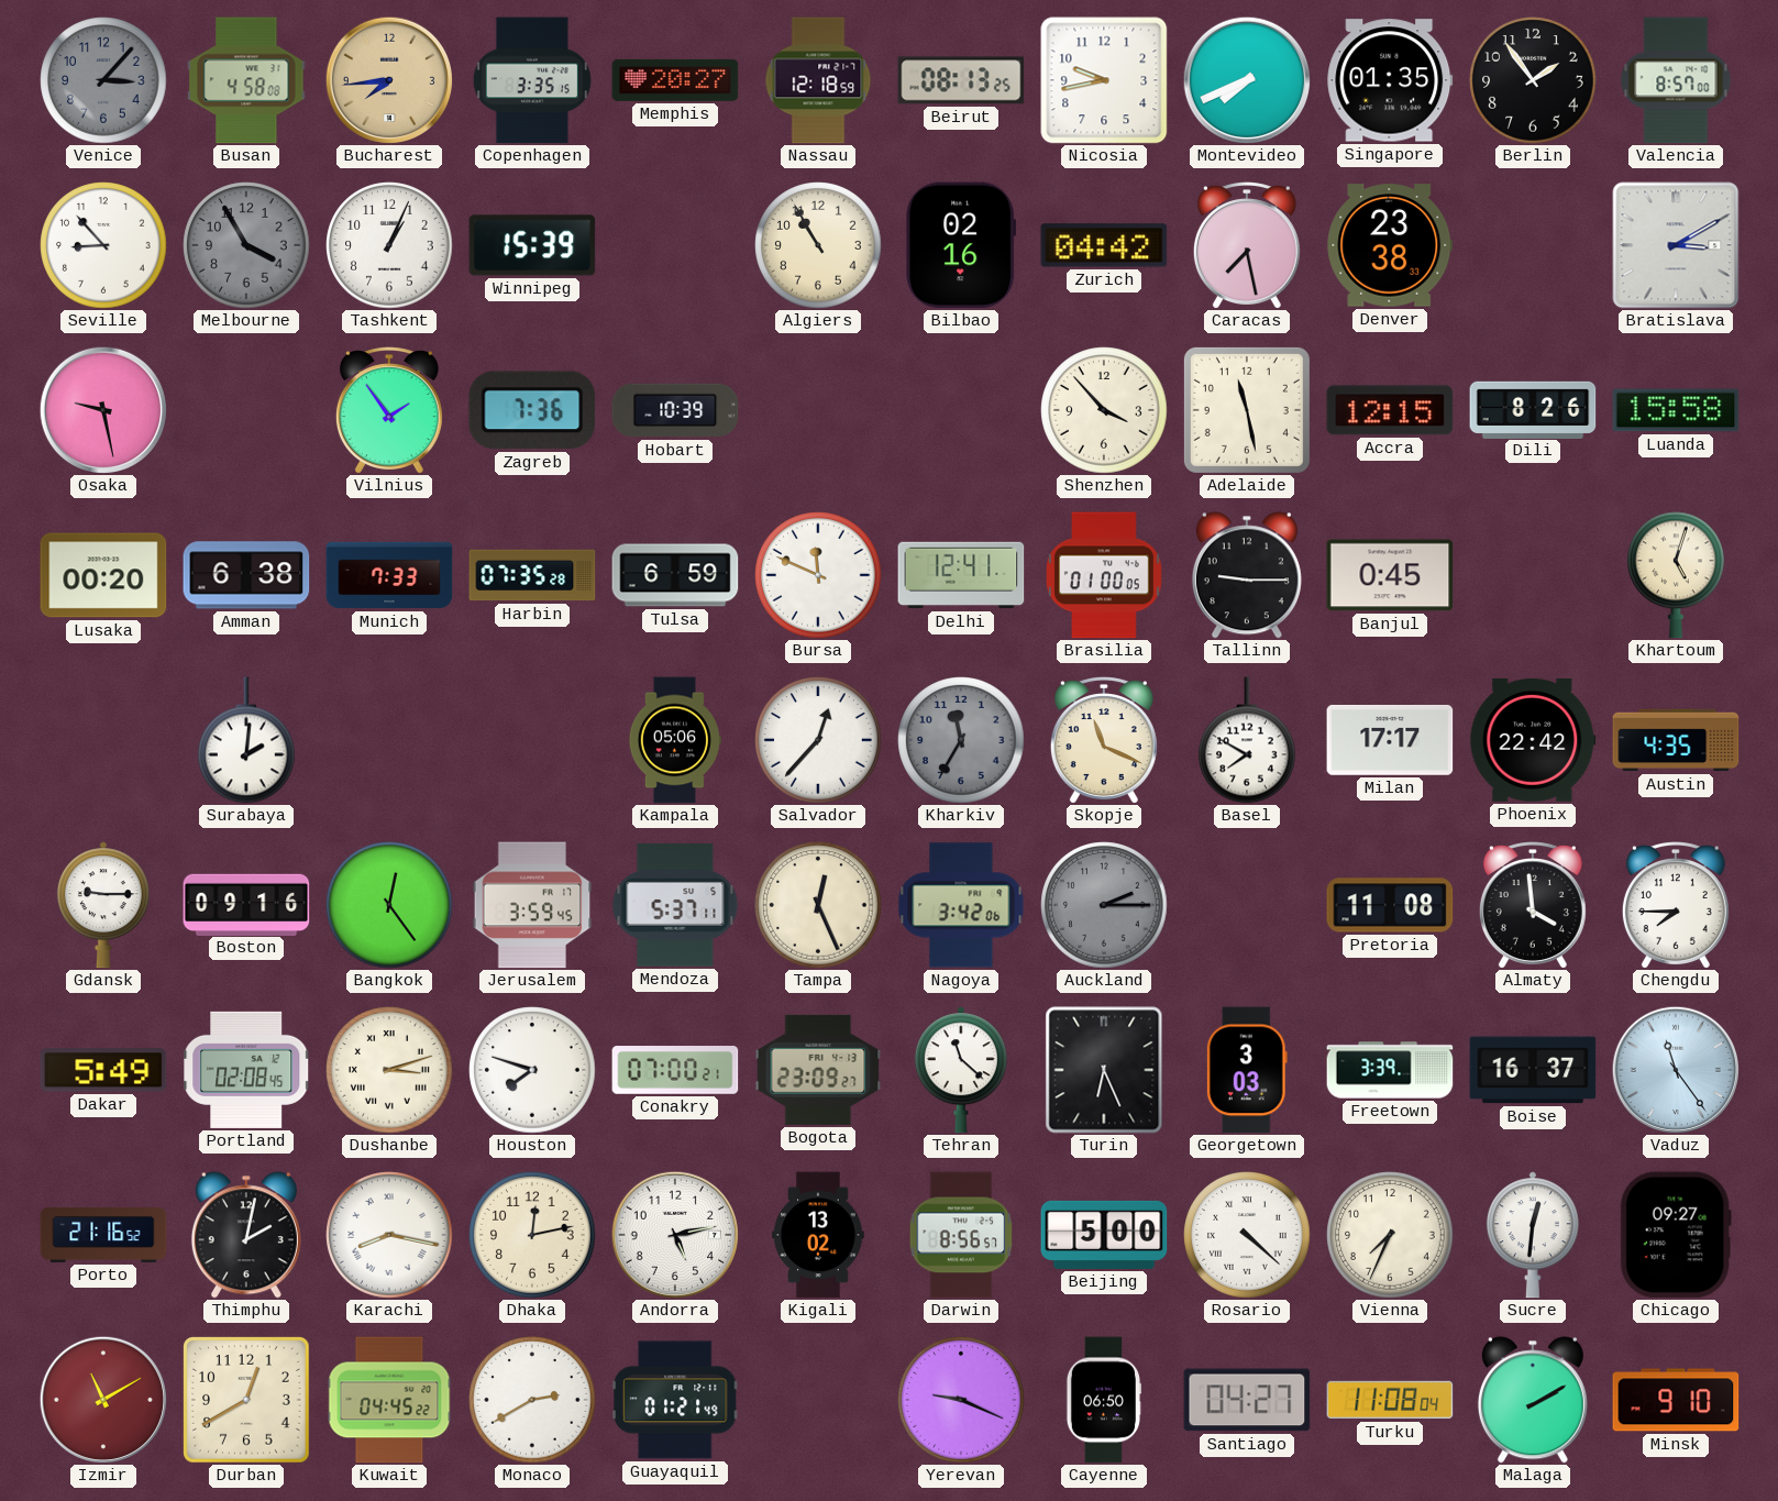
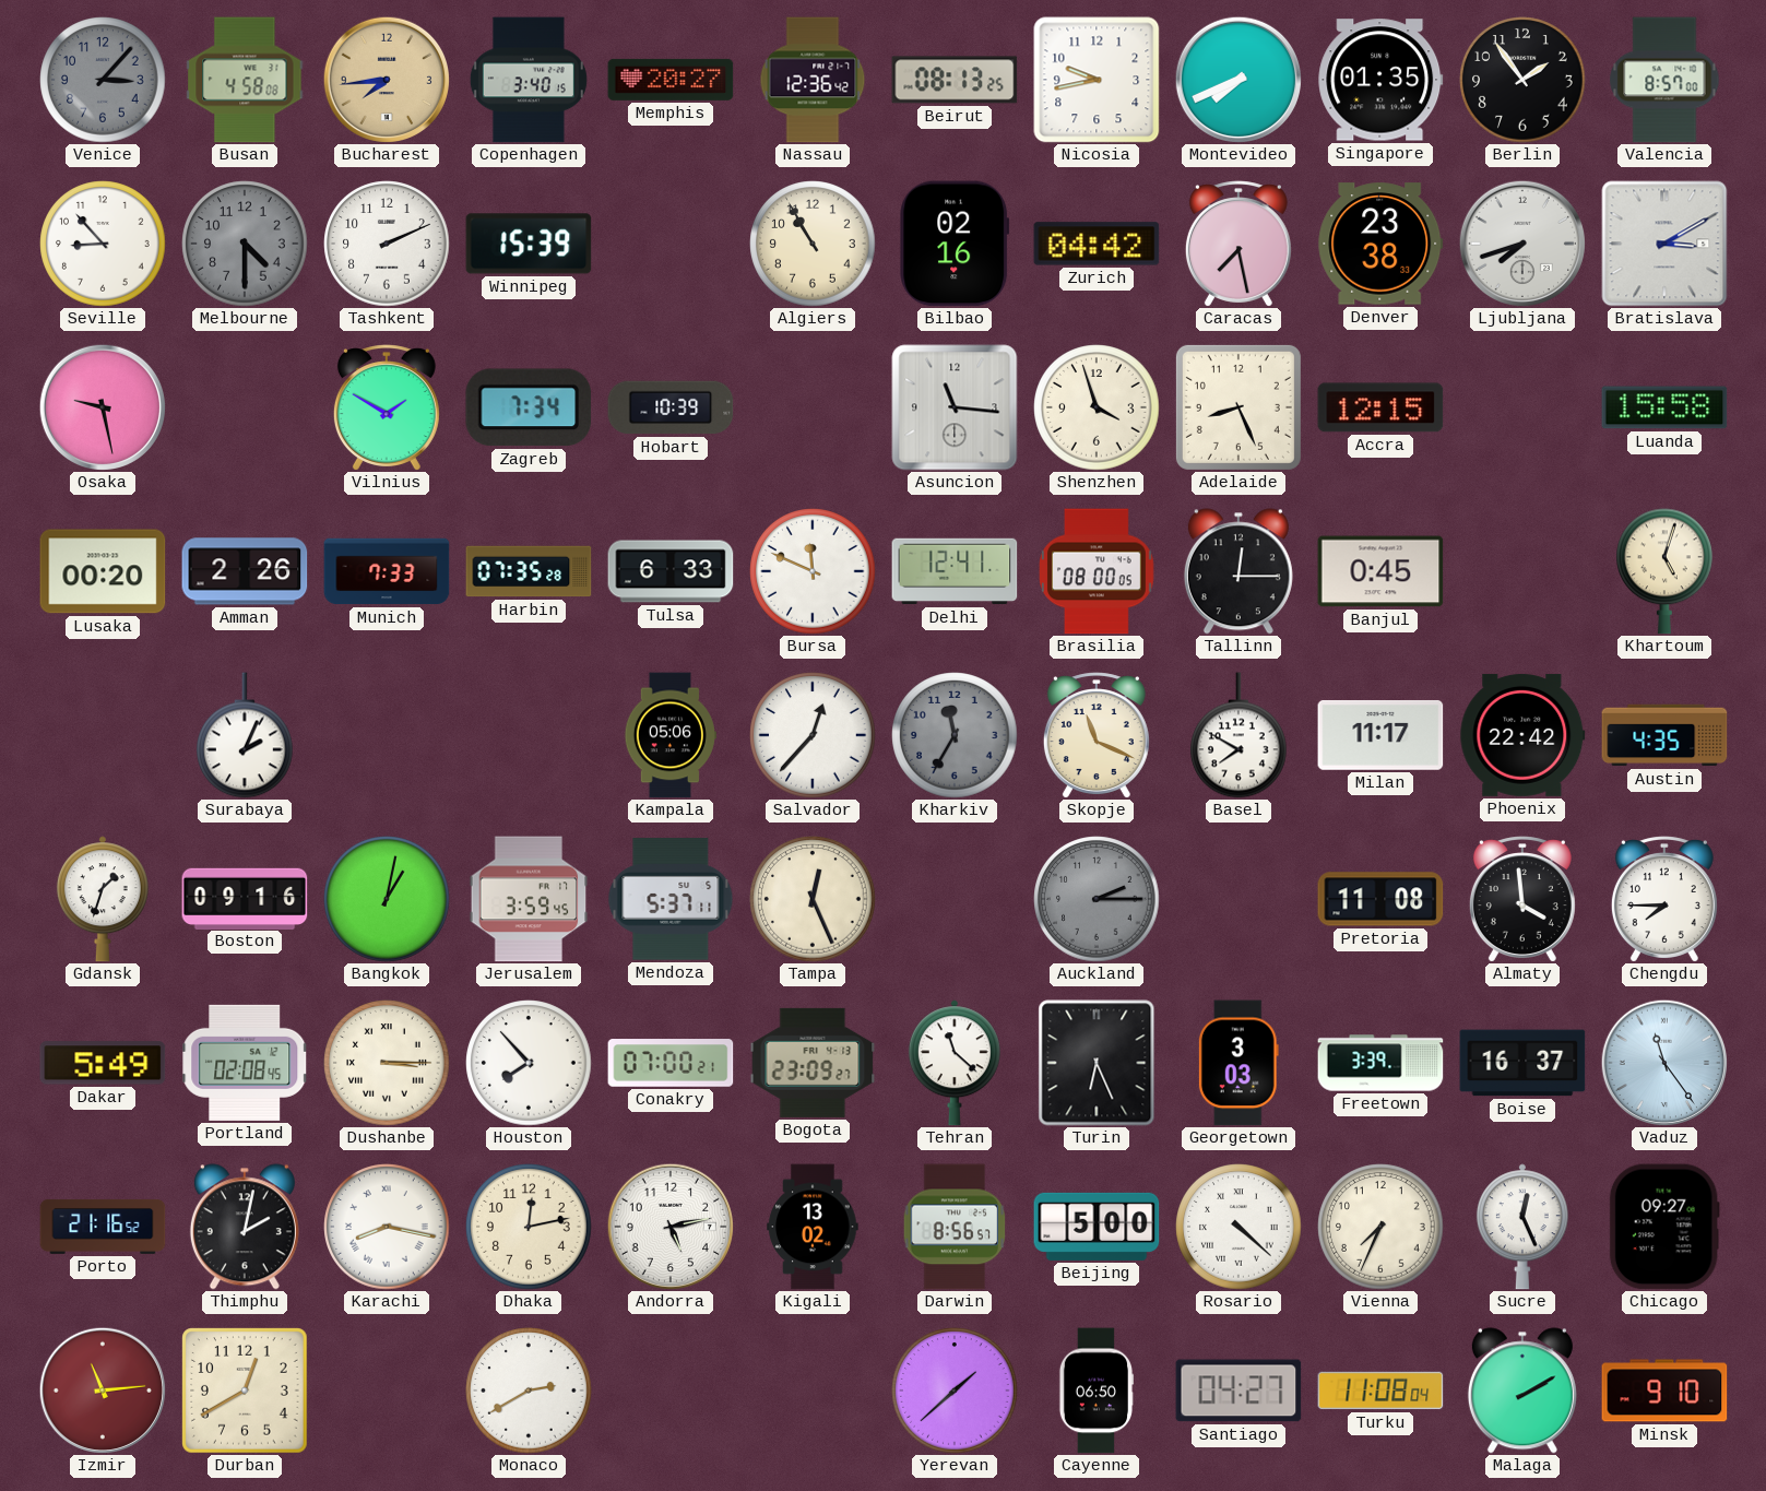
Copenhagen: 3:35 -> 3:40
Nassau: 12:18 -> 12:36
Melbourne: 3:55 -> 4:30
Tashkent: 1:04 -> 2:11
Ljubljana: none -> 7:42
Vilnius: 1:54 -> 1:50
Zagreb: 7:36 -> 7:34
Asuncion: none -> 11:16
Shenzhen: 3:53 -> 3:57
Adelaide: 11:28 -> 8:26
Dili: 8:26 -> none
Amman: 6:38 -> 2:26
Tulsa: 6:59 -> 6:33
Brasilia: 01:00 -> 08:00
Tallinn: 9:15 -> 12:15
Surabaya: 2:01 -> 2:04
Milan: 17:17 -> 11:17
Gdansk: 9:15 -> 1:33
Bangkok: 12:24 -> 1:02
Nagoya: 3:42 -> none
Dushanbe: 3:12 -> 3:15
Houston: 7:48 -> 7:53
Sucre: 12:31 -> 12:26
Izmir: 11:10 -> 11:14
Kuwait: 04:45 -> none
Guayaquil: 01:21 -> none
Yerevan: 9:19 -> 1:38
